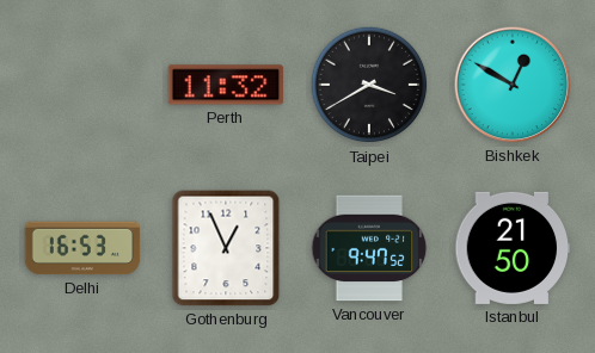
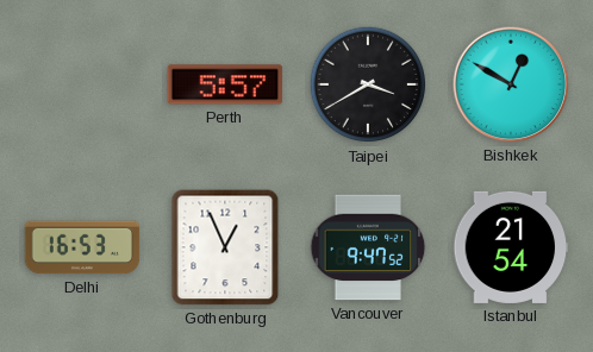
Perth: 11:32 -> 5:57
Istanbul: 21:50 -> 21:54
